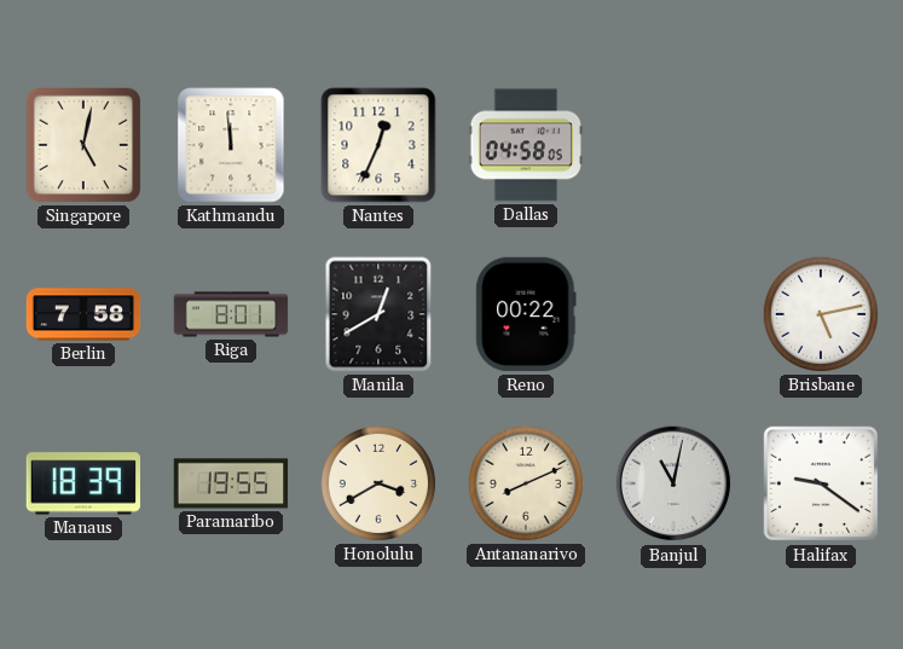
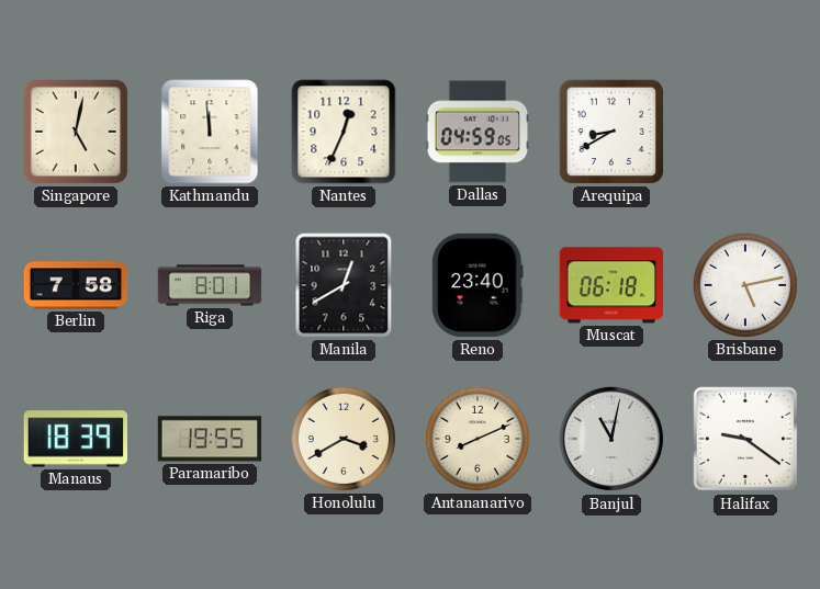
Dallas: 04:58 -> 04:59
Arequipa: none -> 8:40
Reno: 00:22 -> 23:40
Muscat: none -> 06:18
